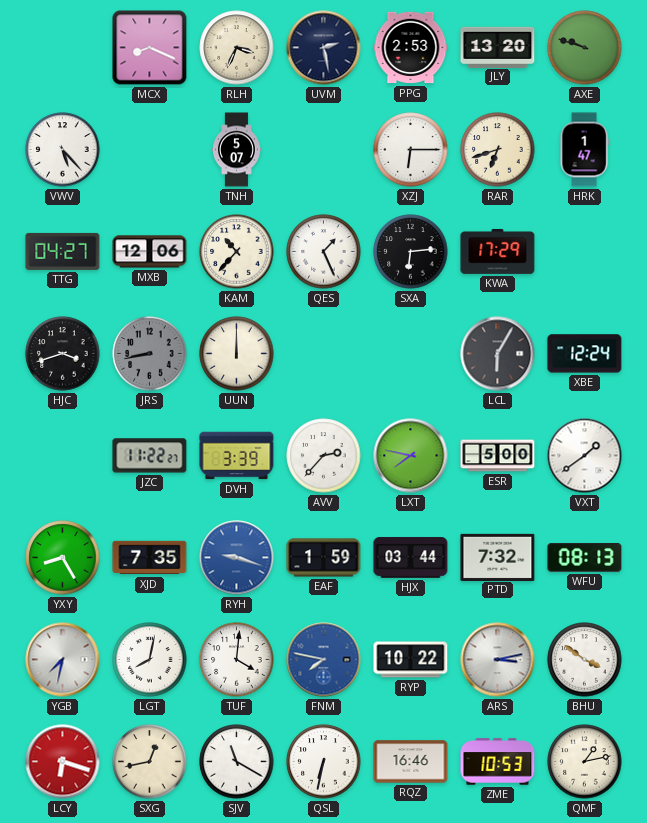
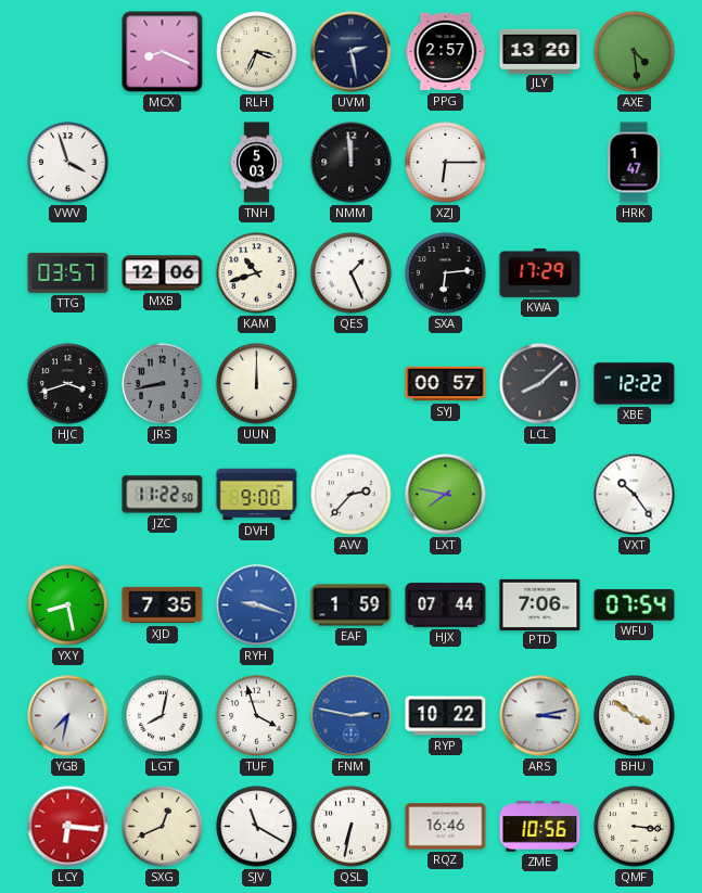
PPG: 2:53 -> 2:57
AXE: 9:48 -> 4:29
VWV: 5:23 -> 3:57
TNH: 5:07 -> 5:03
NMM: none -> 11:59
RAR: 6:42 -> none
TTG: 04:27 -> 03:57
KAM: 10:37 -> 10:42
SYJ: none -> 00:57
LCL: 6:05 -> 8:08
XBE: 12:24 -> 12:22
JZC: 11:22:27 -> 11:22:50
DVH: 3:39 -> 9:00
ESR: 5:00 -> none
VXT: 1:39 -> 10:24
YXY: 8:25 -> 8:28
HJX: 03:44 -> 07:44
PTD: 7:32 -> 7:06
WFU: 08:13 -> 07:54
TUF: 4:01 -> 3:57
FNM: 7:47 -> 2:47
LCY: 6:18 -> 6:16
SXG: 12:43 -> 12:41
ZME: 10:53 -> 10:56
QMF: 1:13 -> 3:16
